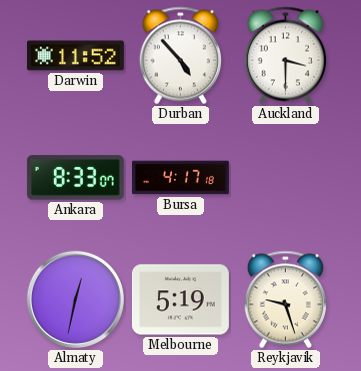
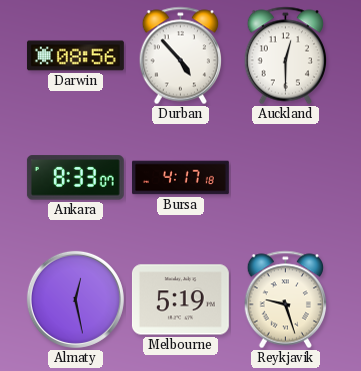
Darwin: 11:52 -> 08:56
Auckland: 3:30 -> 12:30
Almaty: 12:32 -> 12:28
